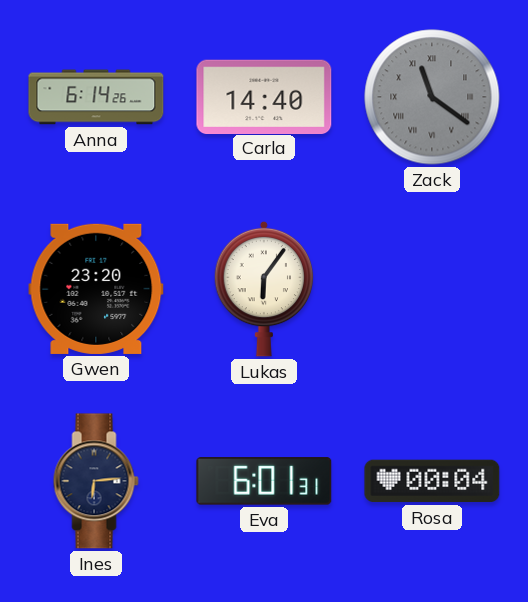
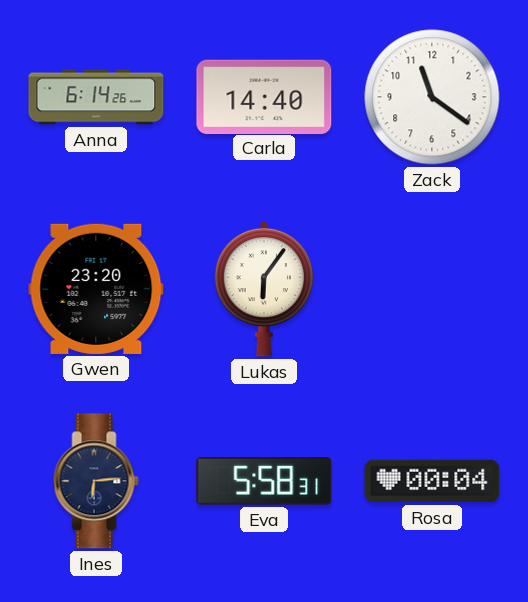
Zack dial: grey -> white
Zack numerals: Roman -> Arabic
Eva: 6:01 -> 5:58
